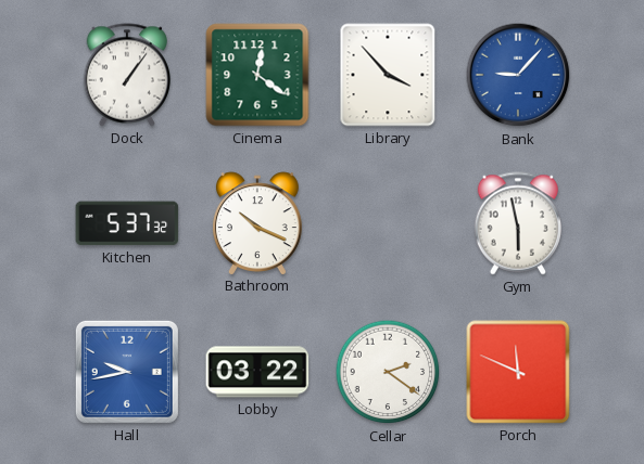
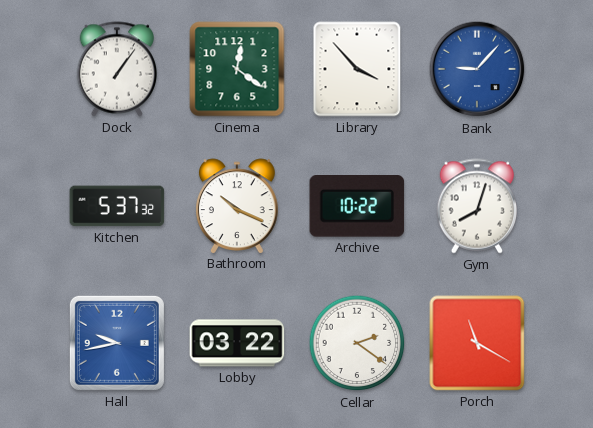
Archive: none -> 10:22
Gym: 5:58 -> 8:03
Porch: 11:49 -> 11:20
